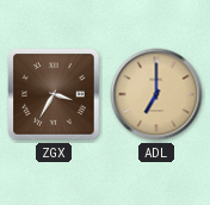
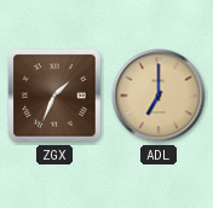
ZGX: 3:35 -> 1:34
